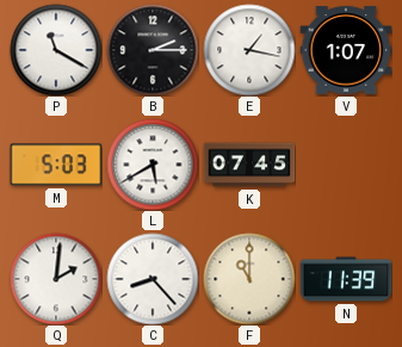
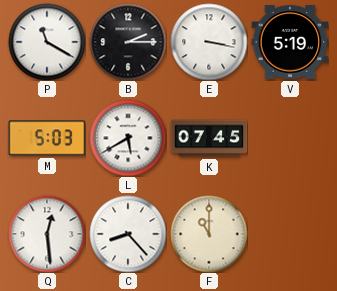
E: 1:17 -> 3:17
V: 1:07 -> 5:19
Q: 2:01 -> 12:29
N: 11:39 -> none
